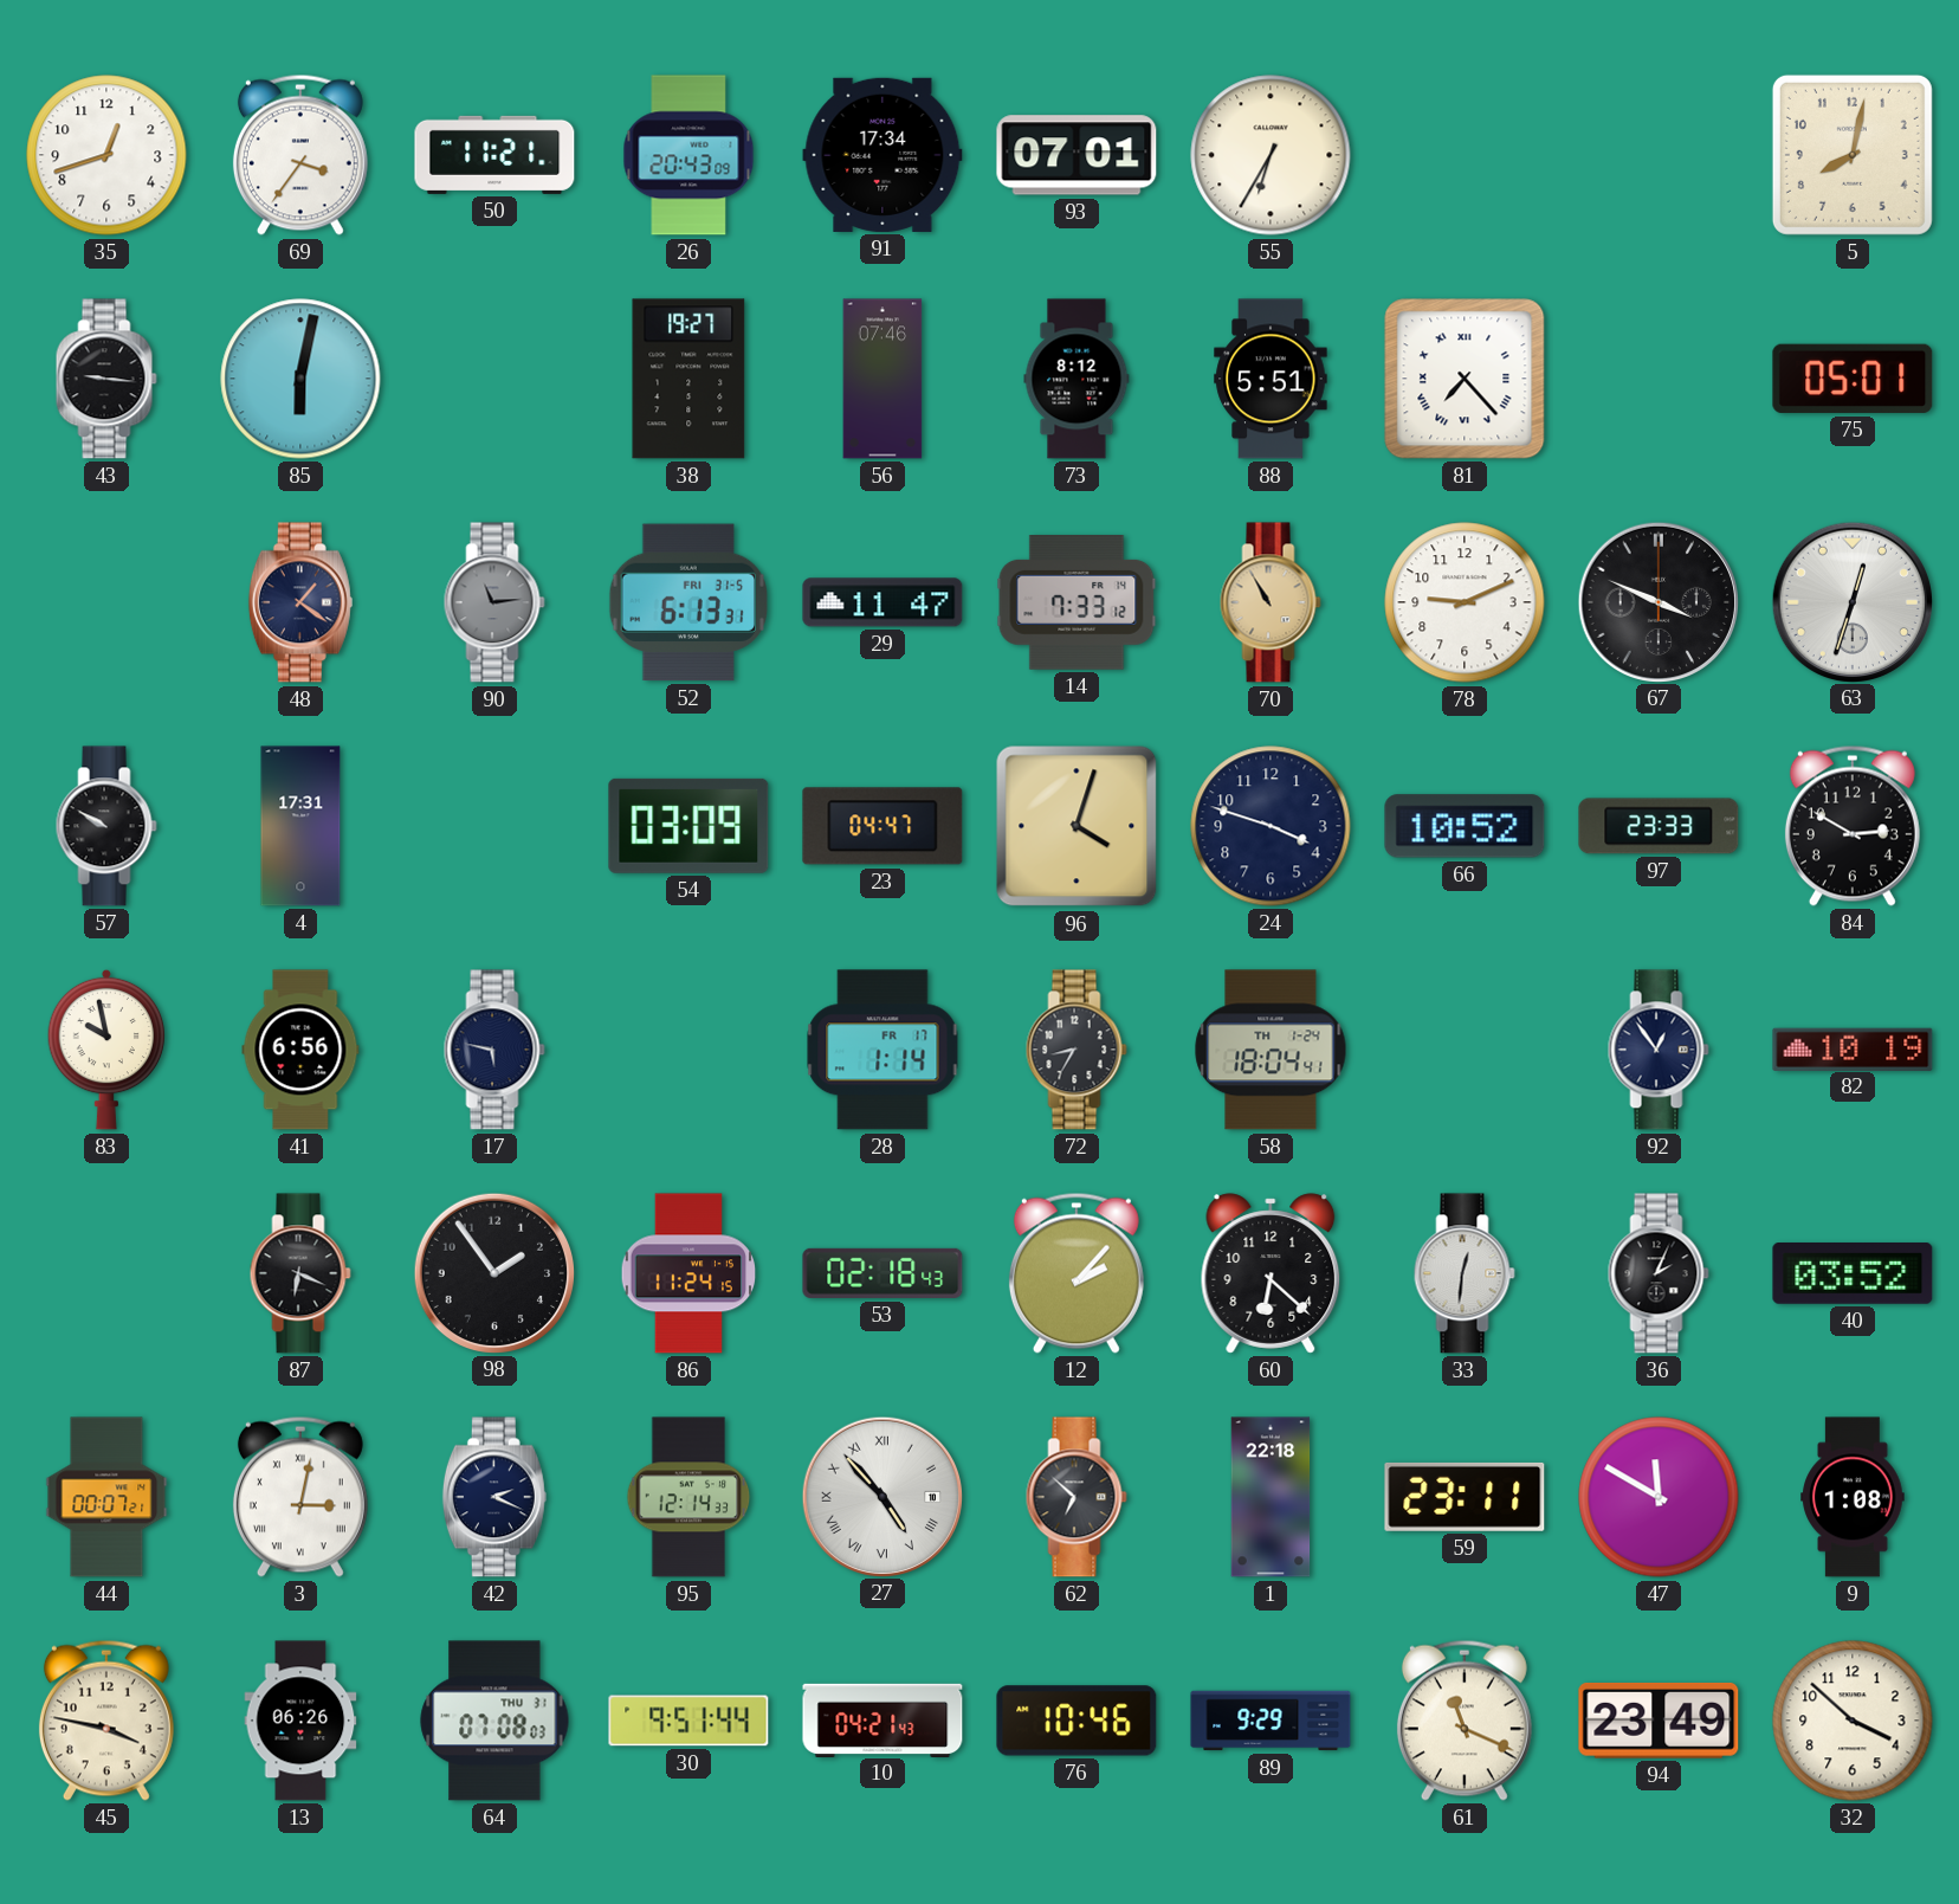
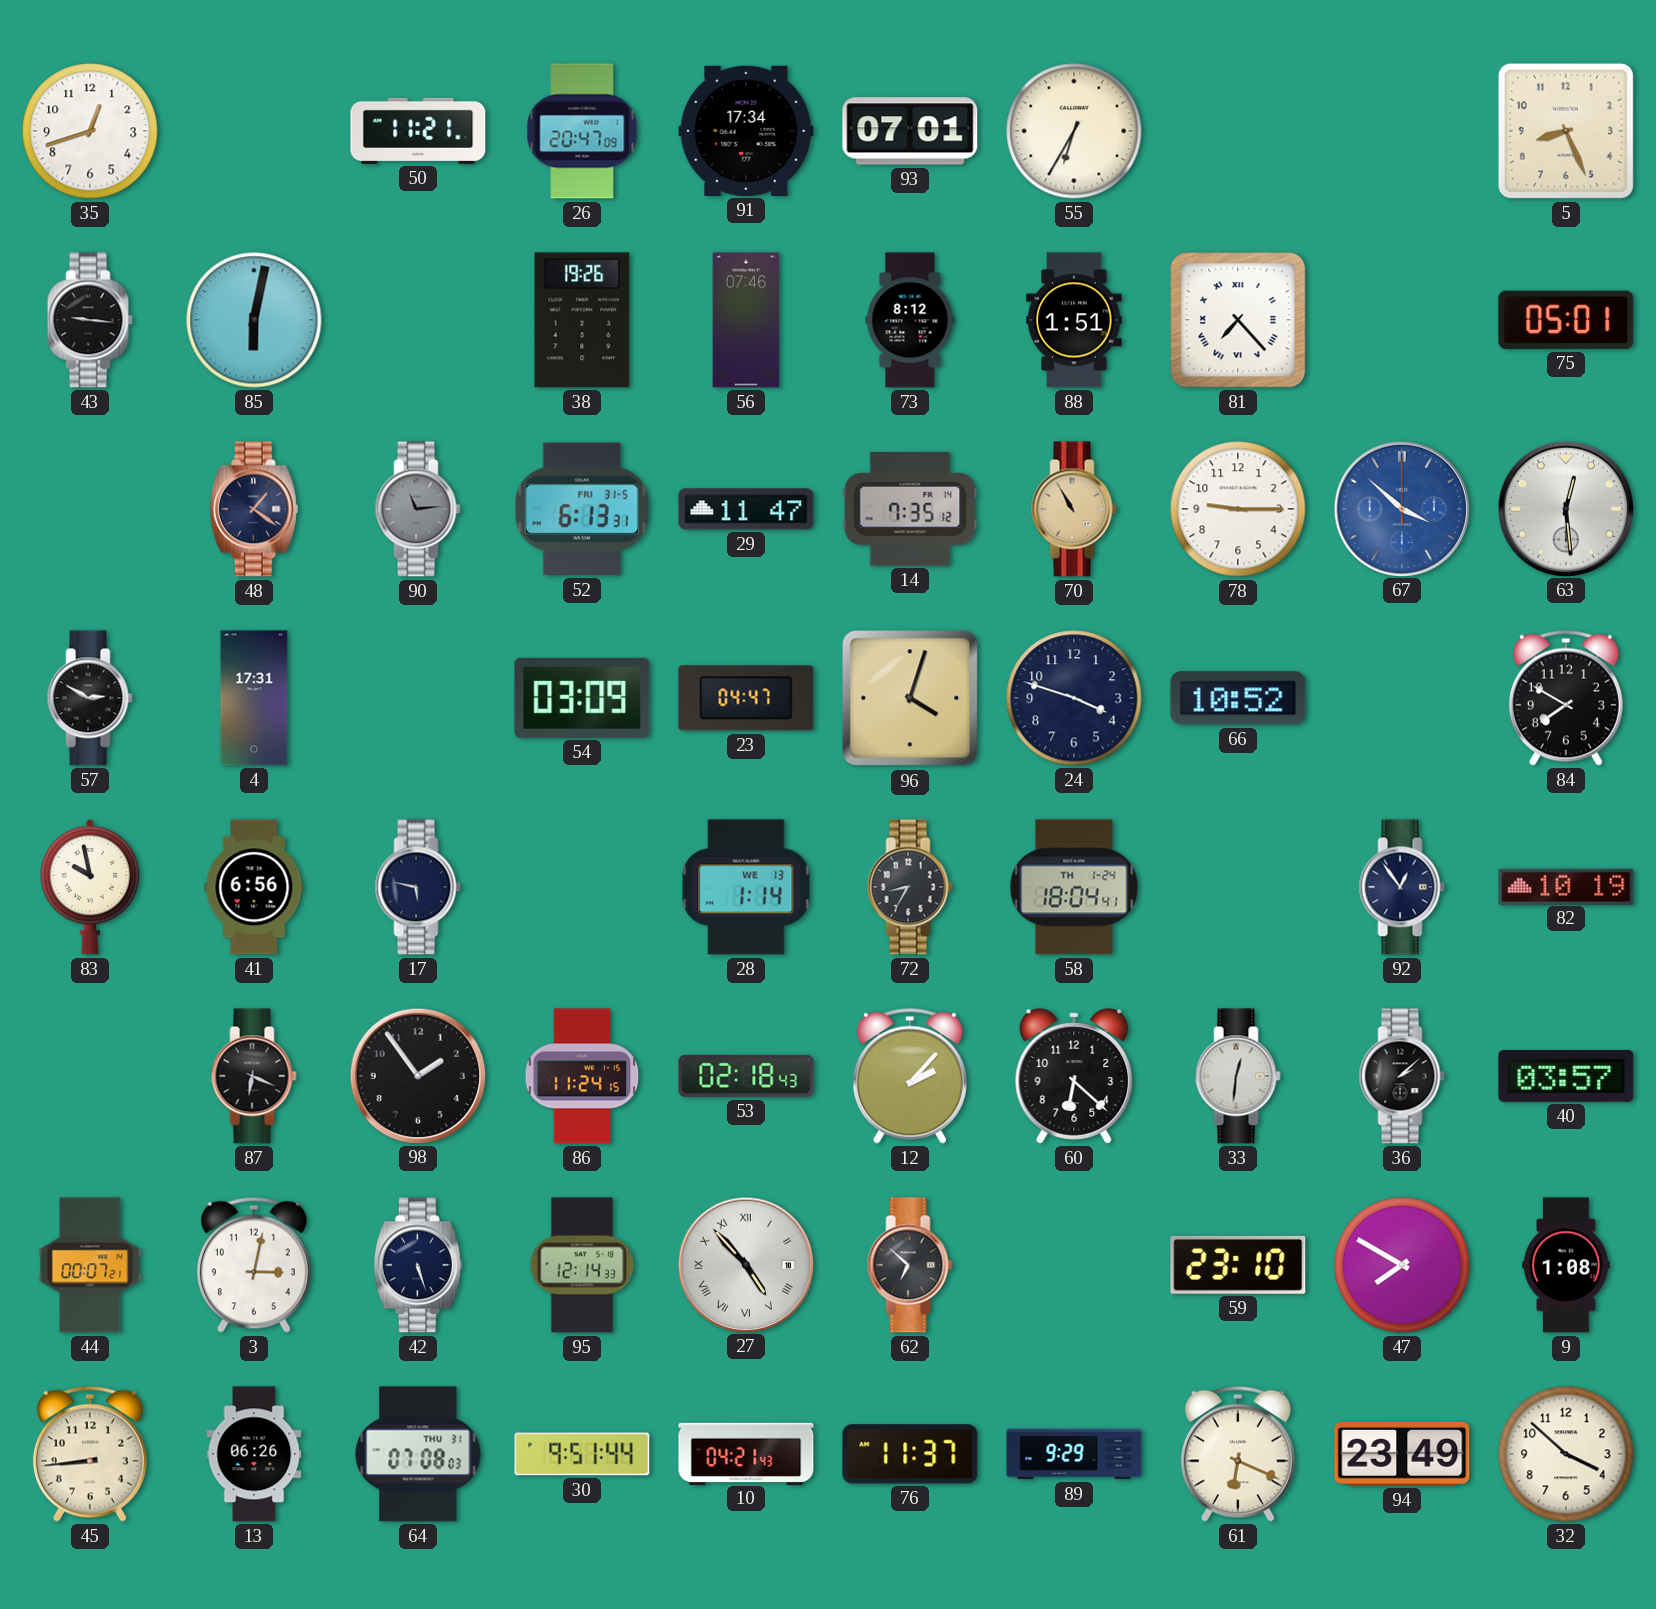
69: 3:36 -> none
26: 20:43 -> 20:47
5: 8:02 -> 8:26
38: 19:27 -> 19:26
88: 5:51 -> 1:51
14: 7:33 -> 7:35
78: 9:11 -> 9:15
67: 3:49 -> 3:52
67 dial: black -> blue
63: 12:33 -> 12:29
57: 9:50 -> 2:50
97: 23:33 -> none
84: 2:50 -> 7:50
28 date: FR 17 -> WE 13
36: 2:04 -> 2:08
40: 03:52 -> 03:57
3 numerals: Roman -> Arabic
42: 2:19 -> 5:27
1: 22:18 -> none
59: 23:11 -> 23:10
47: 11:50 -> 7:50
45: 3:47 -> 8:44
76: 10:46 -> 11:37
61: 11:19 -> 6:19
